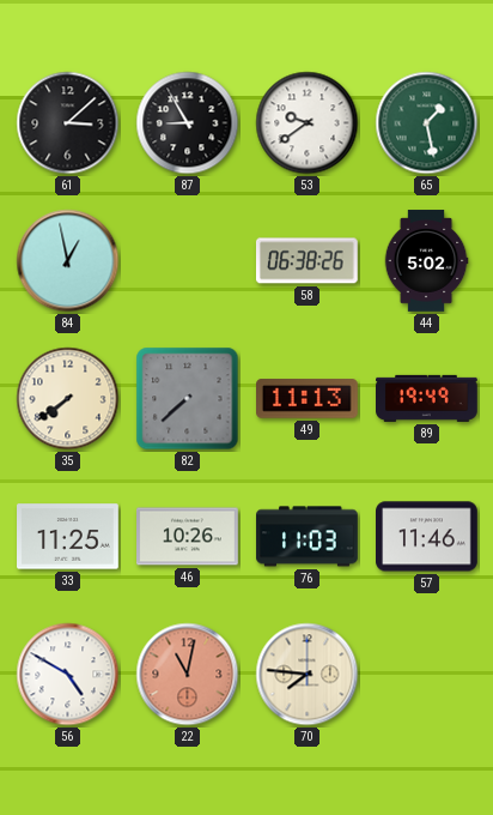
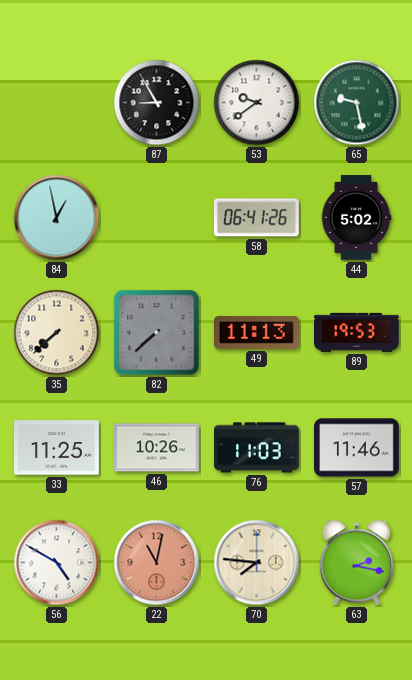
61: 3:08 -> none
65: 1:28 -> 9:28
58: 06:38 -> 06:41
35: 7:39 -> 7:38
89: 19:49 -> 19:53
63: none -> 2:17
